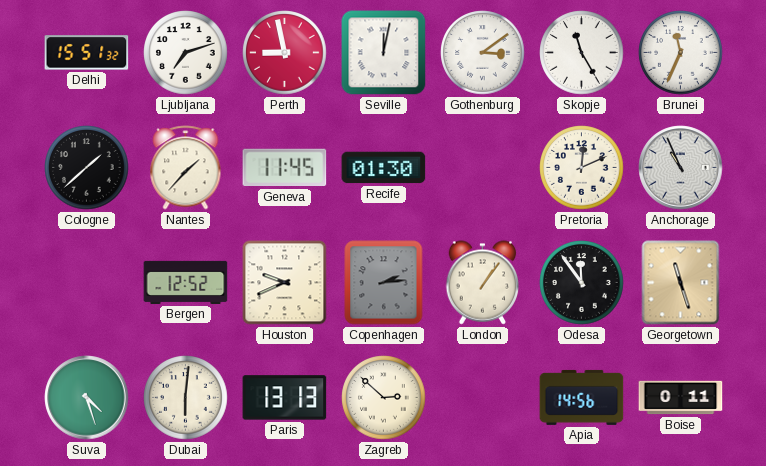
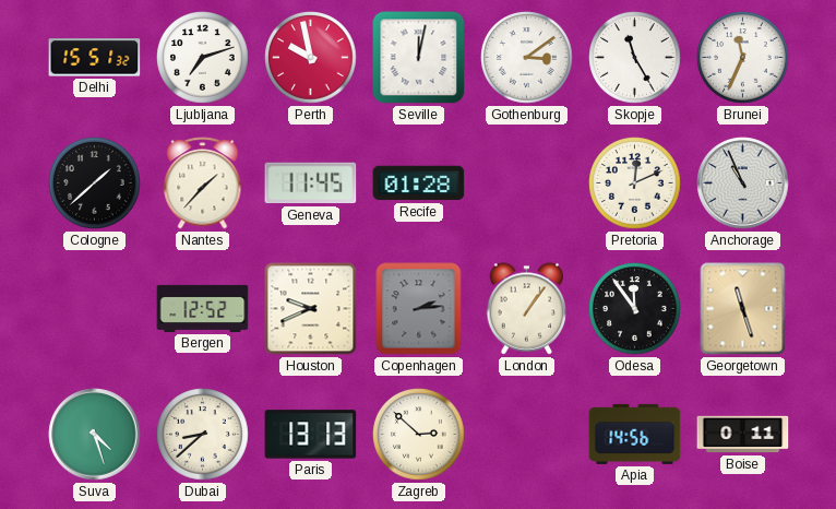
Perth: 8:58 -> 9:58
Recife: 01:30 -> 01:28
Dubai: 6:01 -> 8:38
